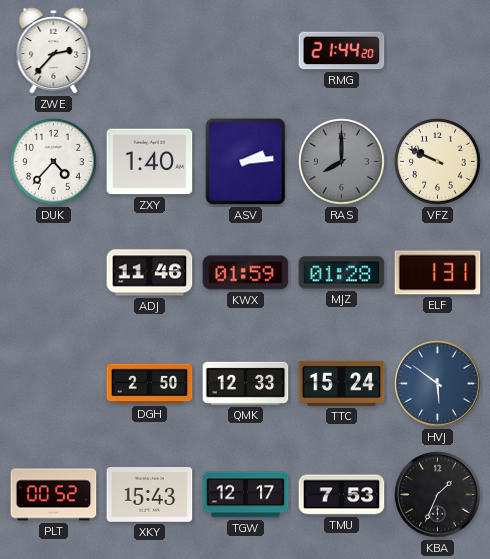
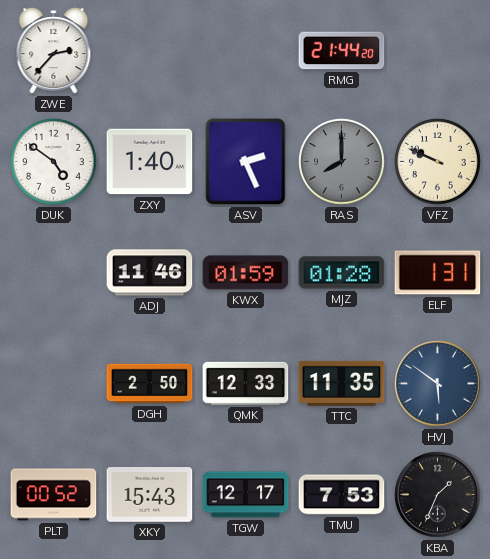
DUK: 4:37 -> 4:51
ASV: 2:14 -> 2:26
TTC: 15:24 -> 11:35
